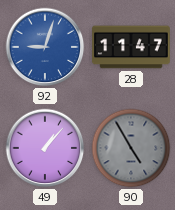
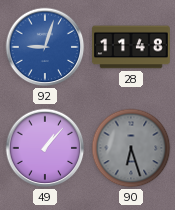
28: 11:47 -> 11:48
90: 4:55 -> 6:27
